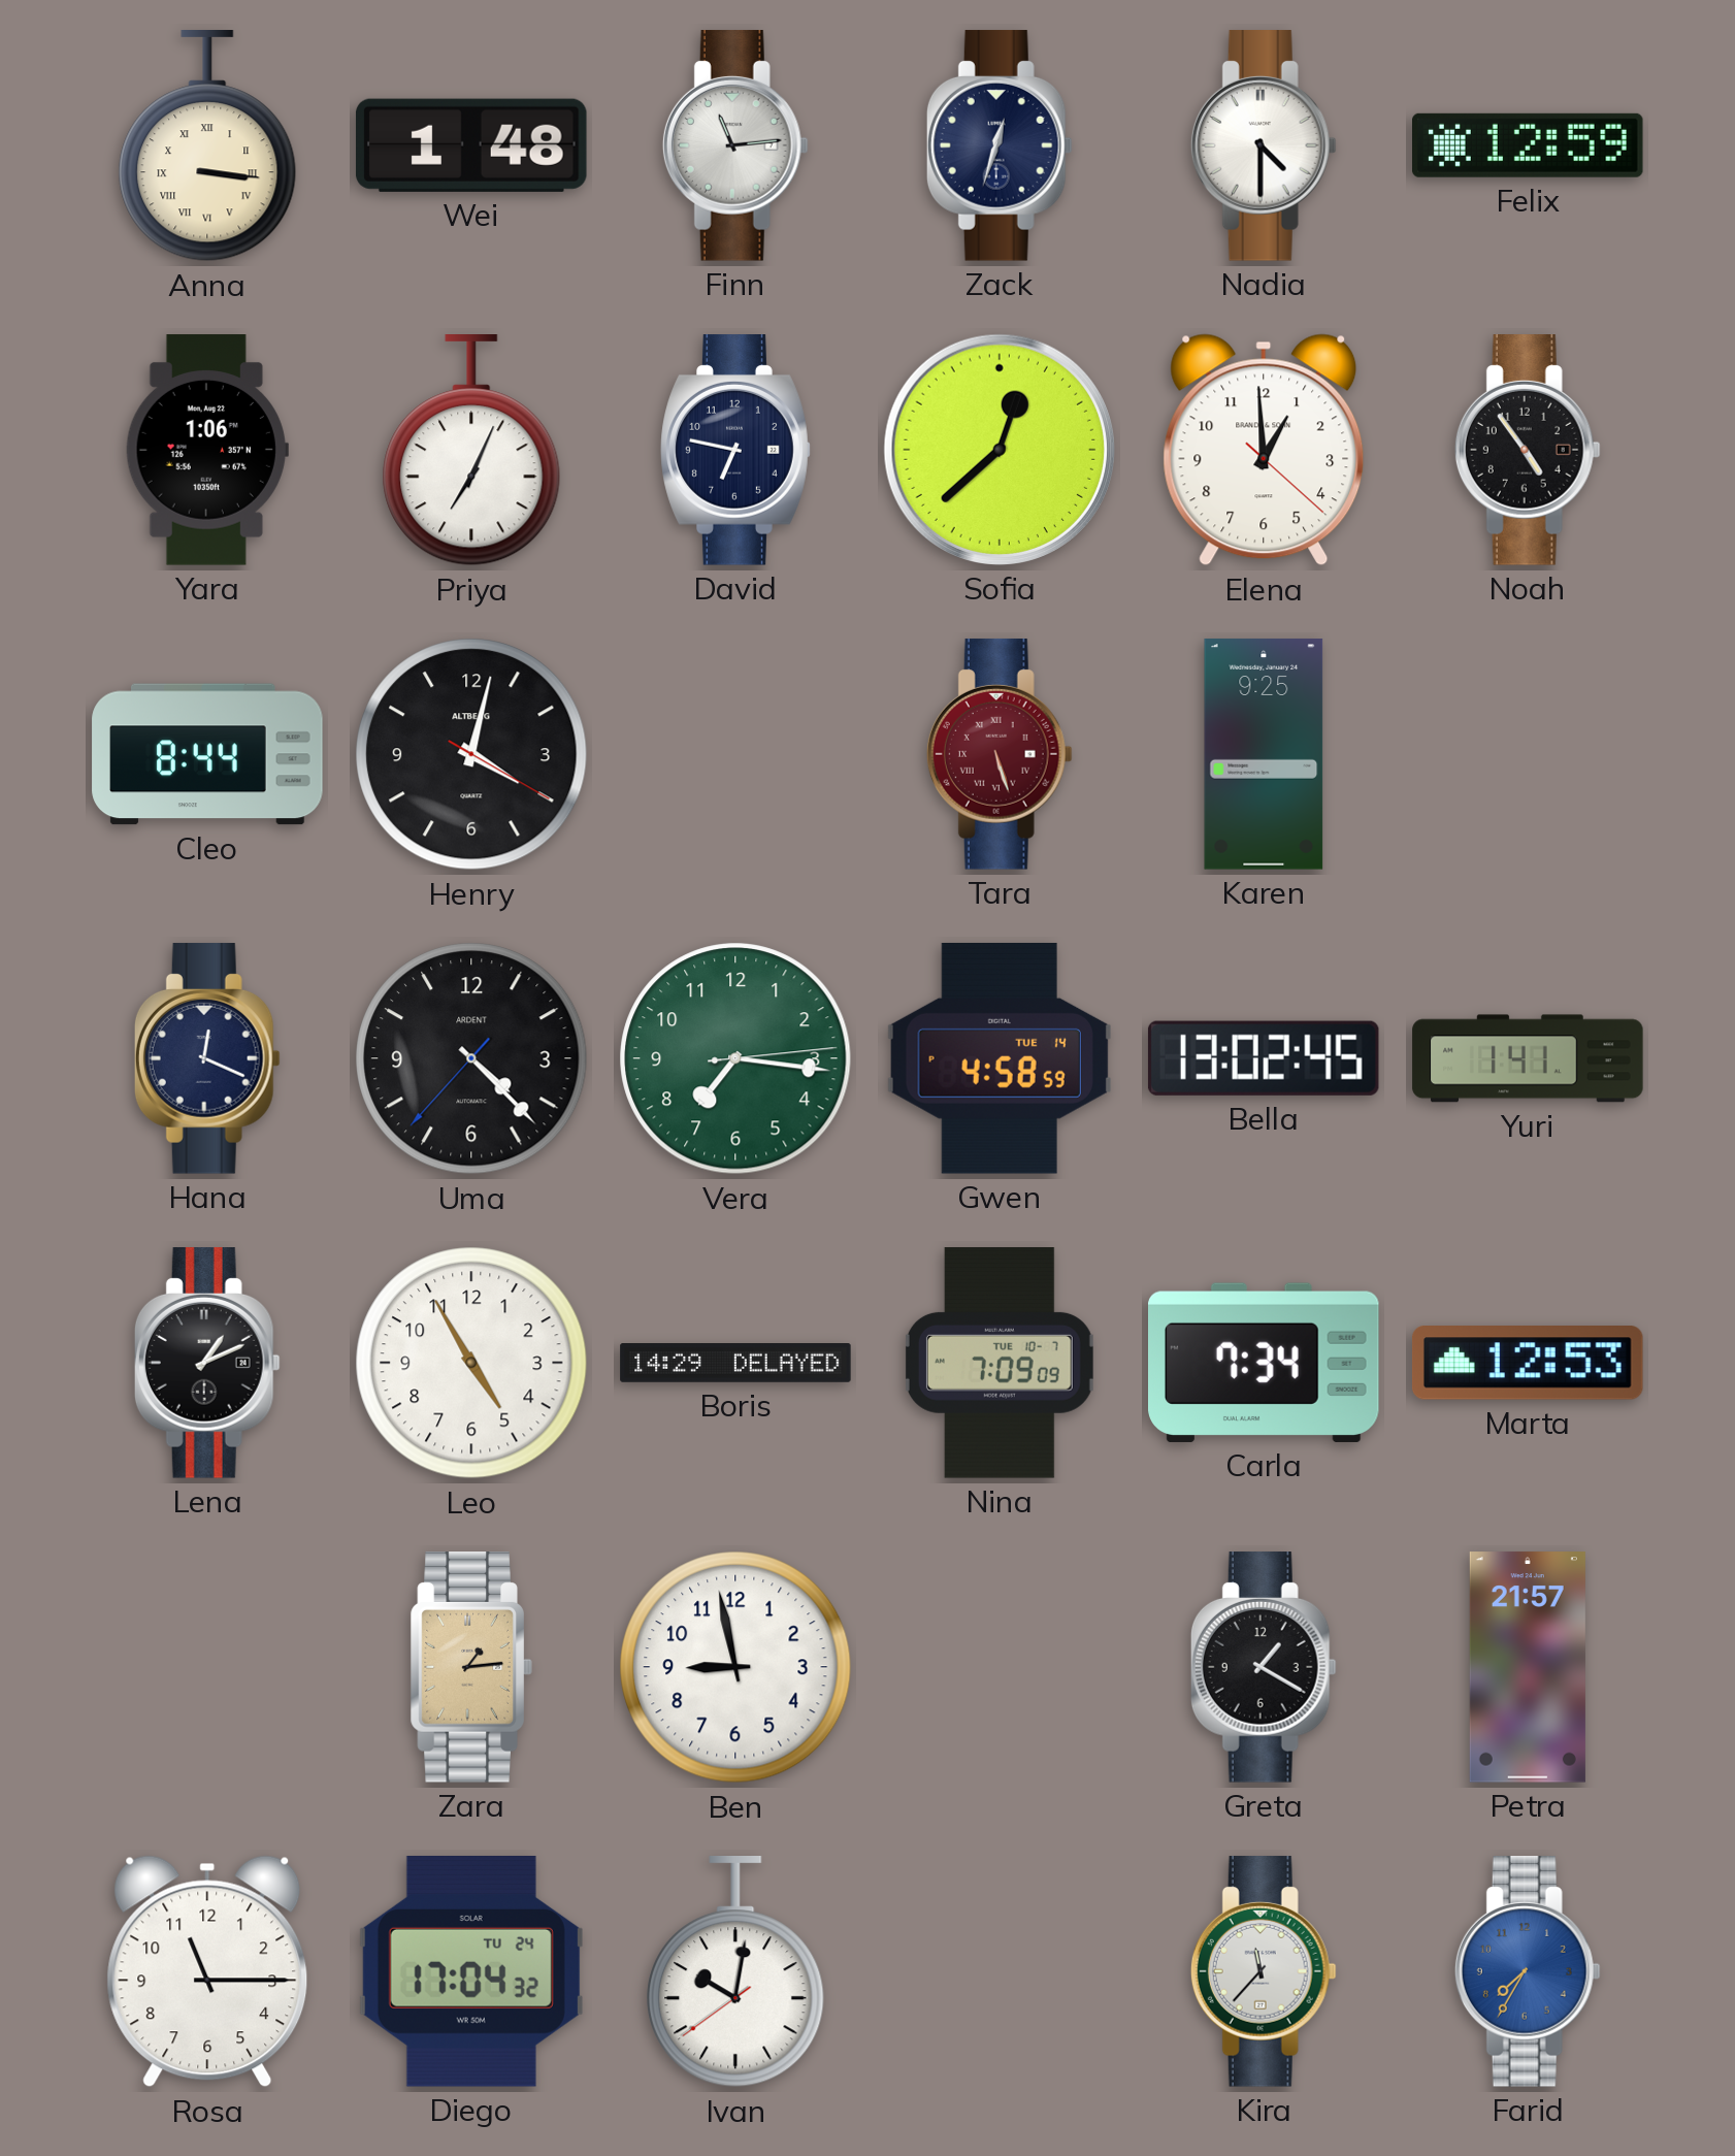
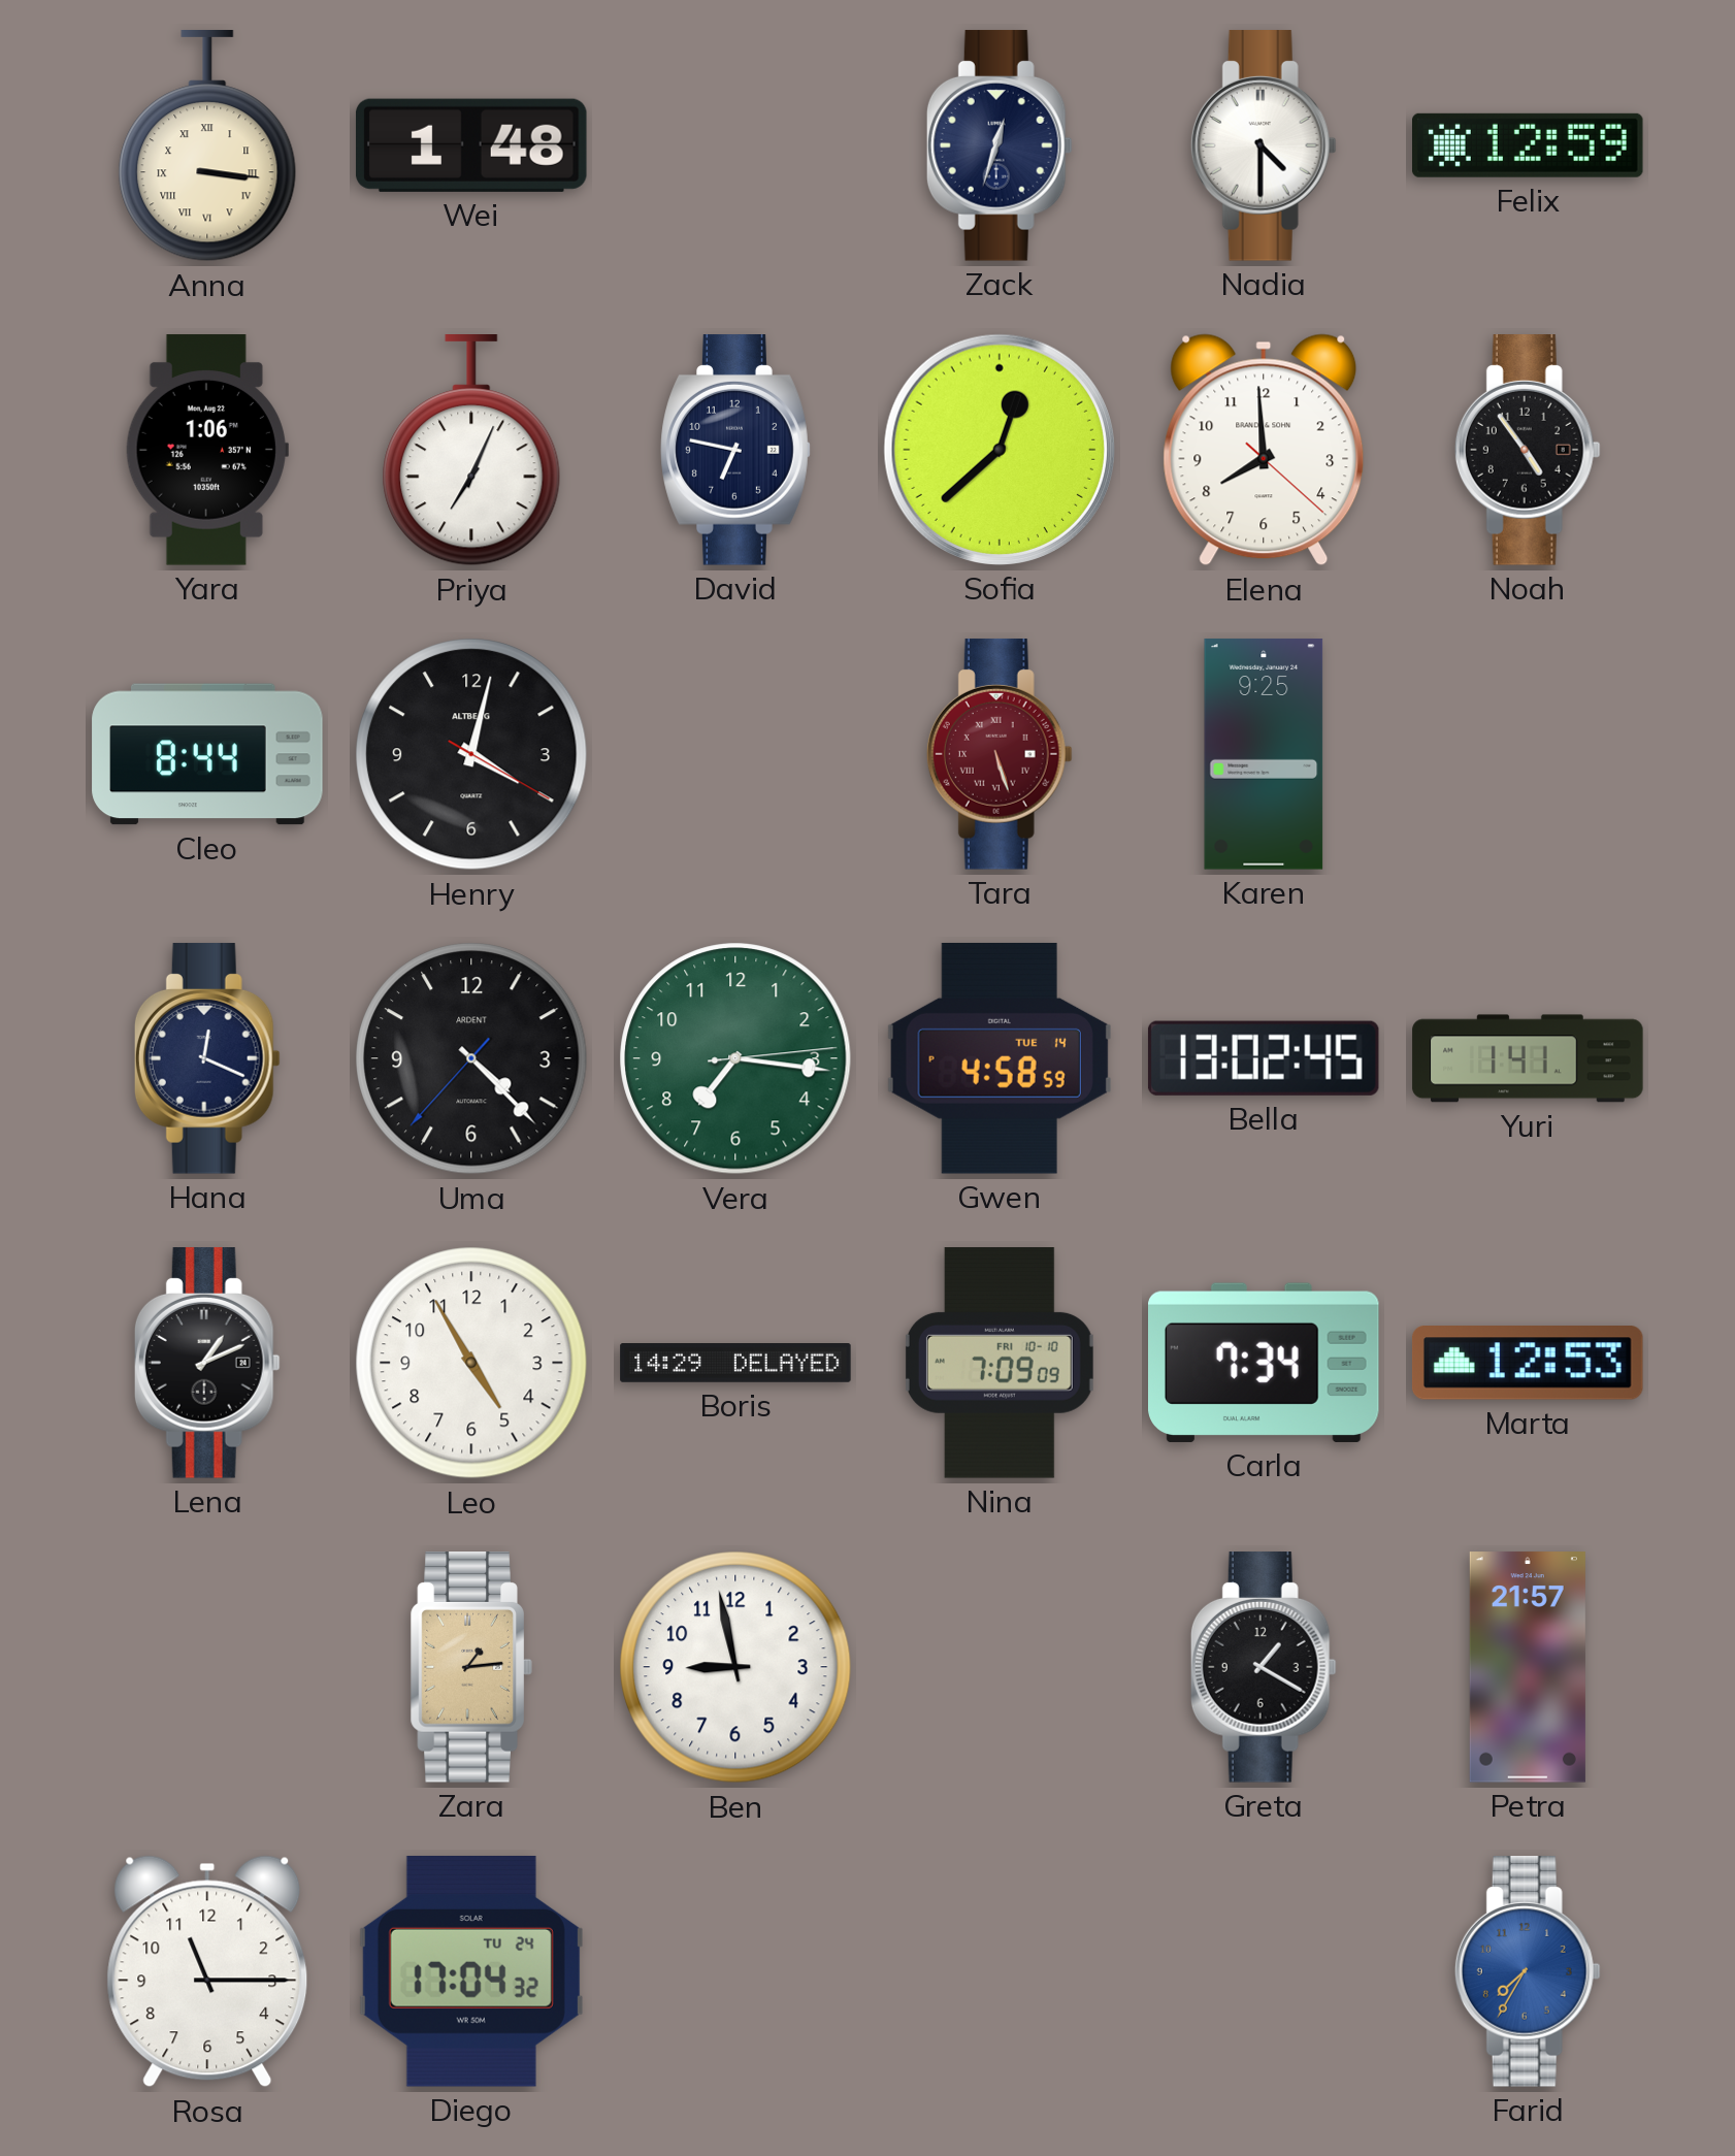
Finn: 11:14 -> none
Elena: 12:59 -> 7:59
Nina date: TUE 10-7 -> FRI 10-10
Ivan: 10:01 -> none
Kira: 11:37 -> none
